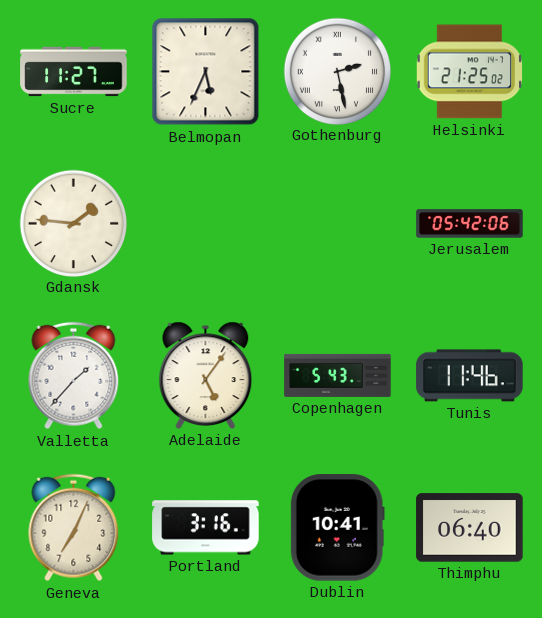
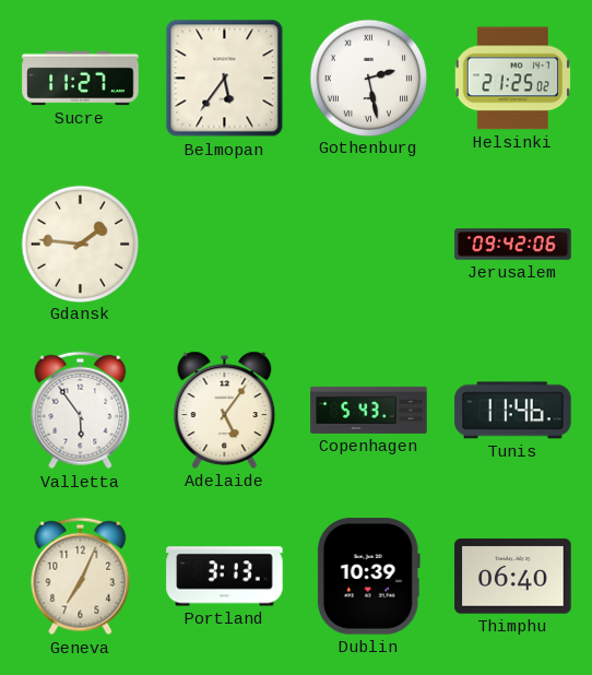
Belmopan: 5:34 -> 5:36
Jerusalem: 05:42 -> 09:42
Valletta: 1:37 -> 5:54
Portland: 3:16 -> 3:13
Dublin: 10:41 -> 10:39
